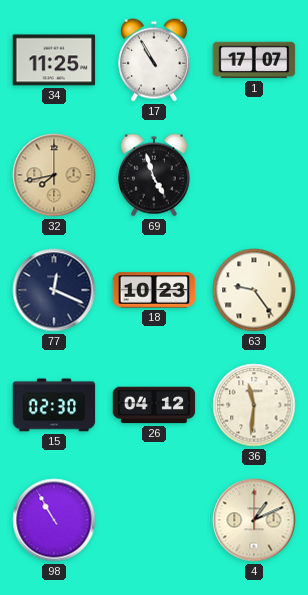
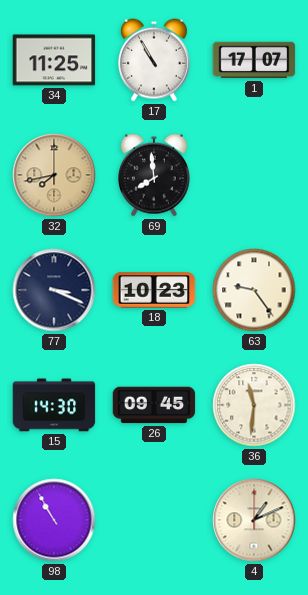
69: 4:57 -> 7:59
77: 12:19 -> 3:19
15: 02:30 -> 14:30
26: 04:12 -> 09:45
